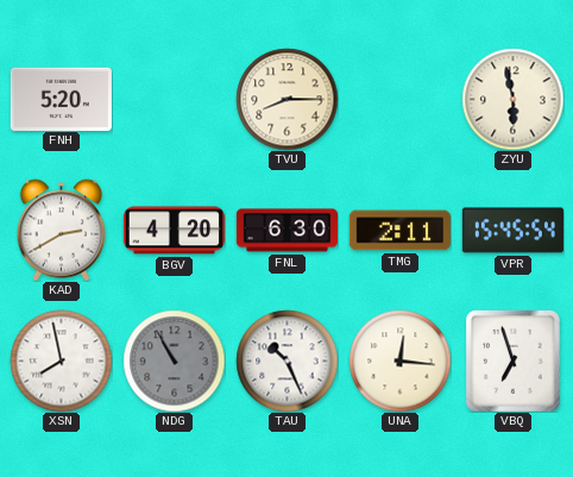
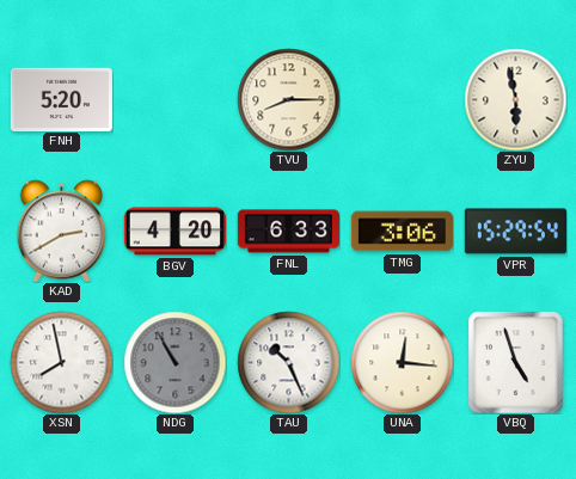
FNL: 6:30 -> 6:33
TMG: 2:11 -> 3:06
VPR: 15:45 -> 15:29
VBQ: 6:57 -> 4:57
